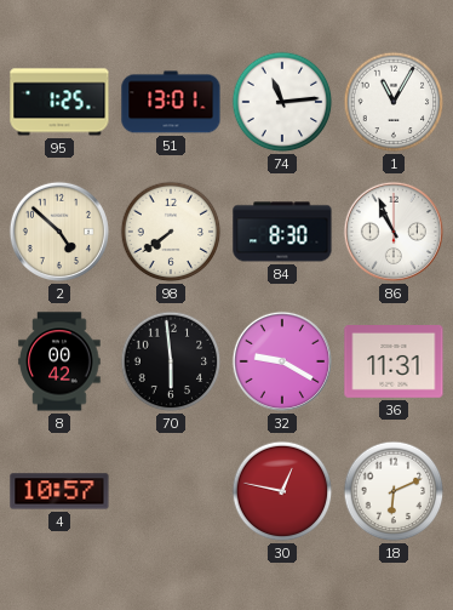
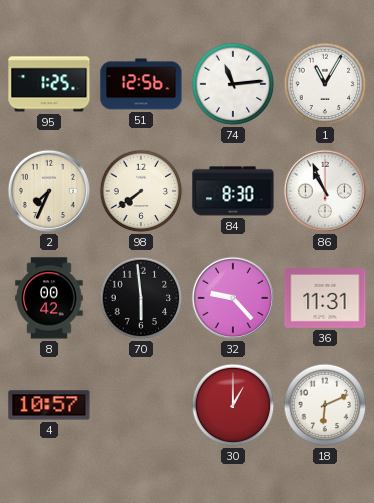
51: 13:01 -> 12:56
2: 4:52 -> 7:34
32: 9:20 -> 9:23
30: 12:47 -> 1:00
